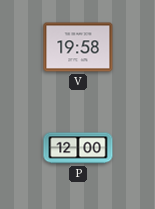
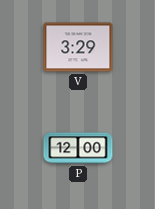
V: 19:58 -> 3:29
